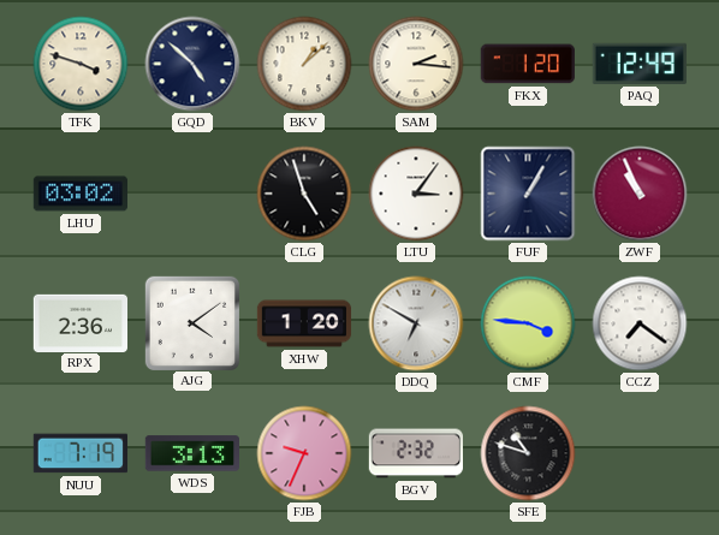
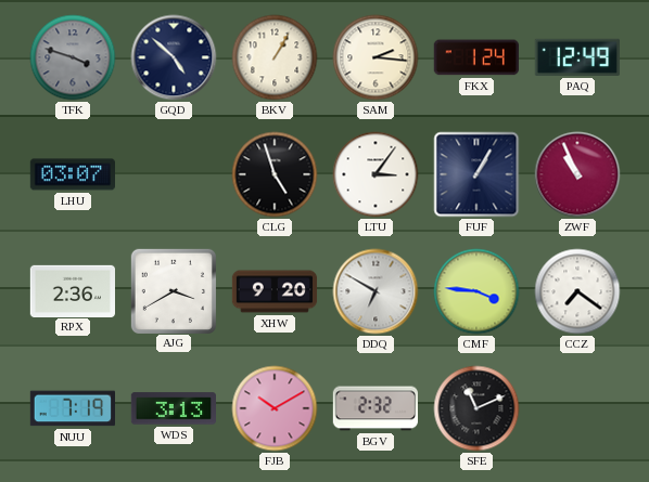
TFK dial: cream -> grey
BKV: 1:08 -> 1:05
FKX: 1:20 -> 1:24
LHU: 03:02 -> 03:07
AJG: 4:09 -> 3:40
XHW: 1:20 -> 9:20
FJB: 9:34 -> 10:10
SFE: 10:48 -> 11:11
